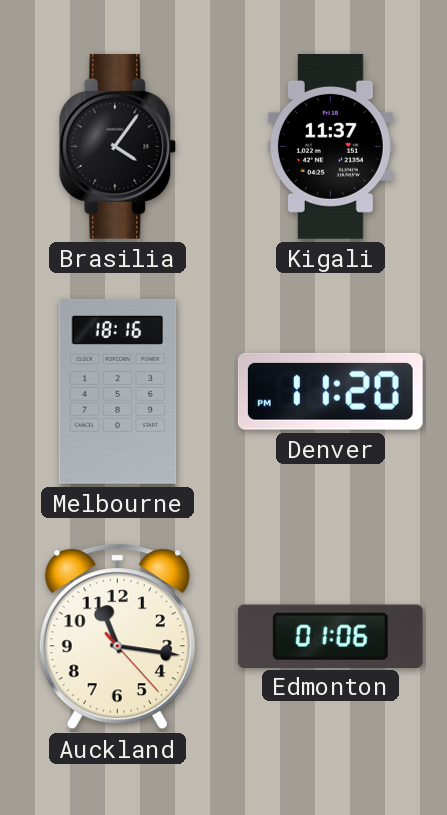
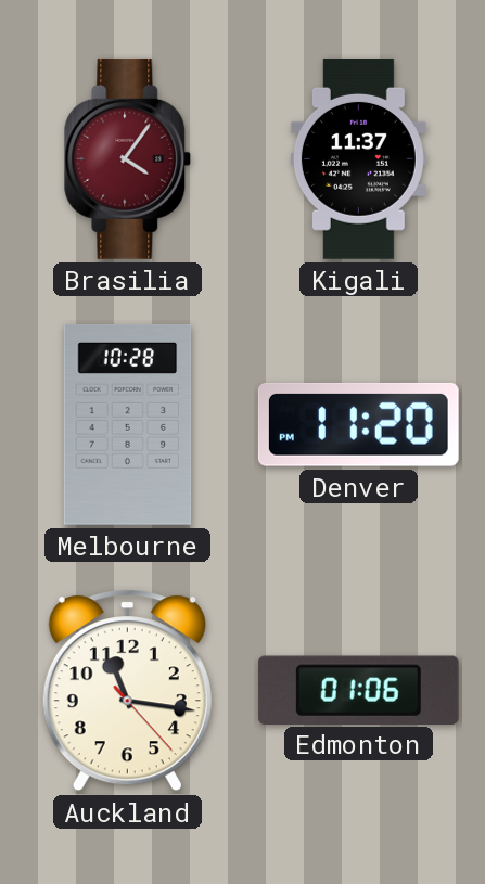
Brasilia dial: black -> burgundy
Melbourne: 18:16 -> 10:28
